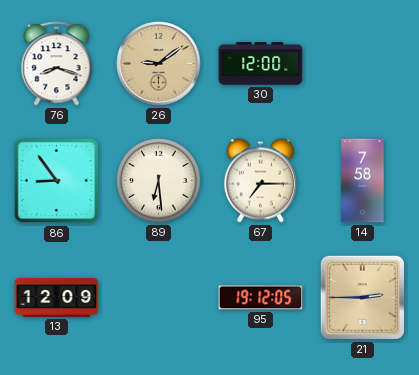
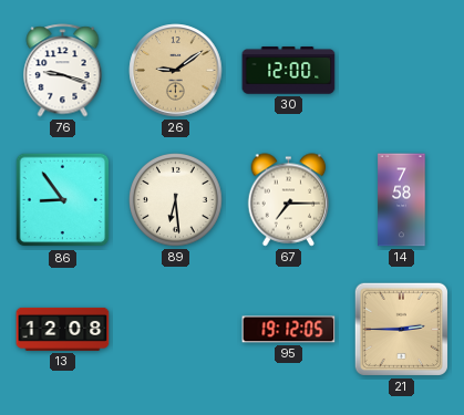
76: 8:18 -> 9:18
13: 12:09 -> 12:08
